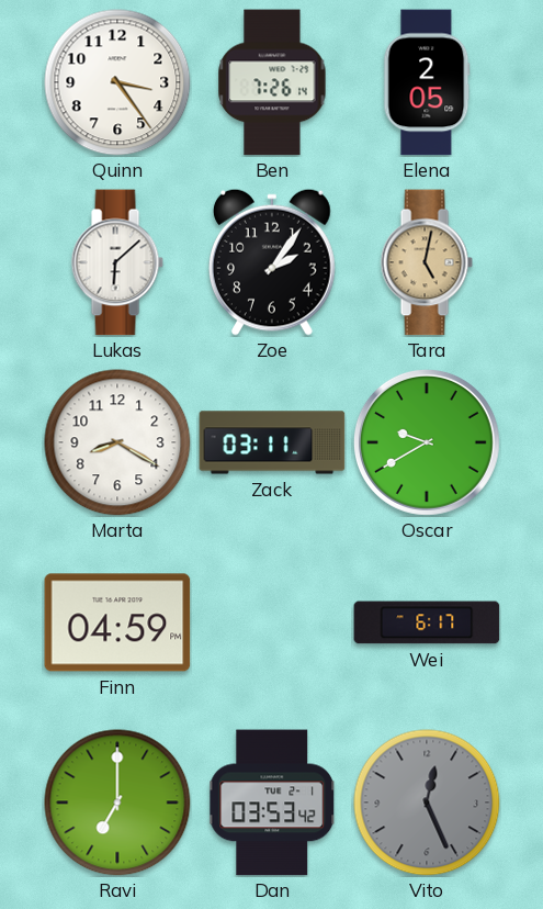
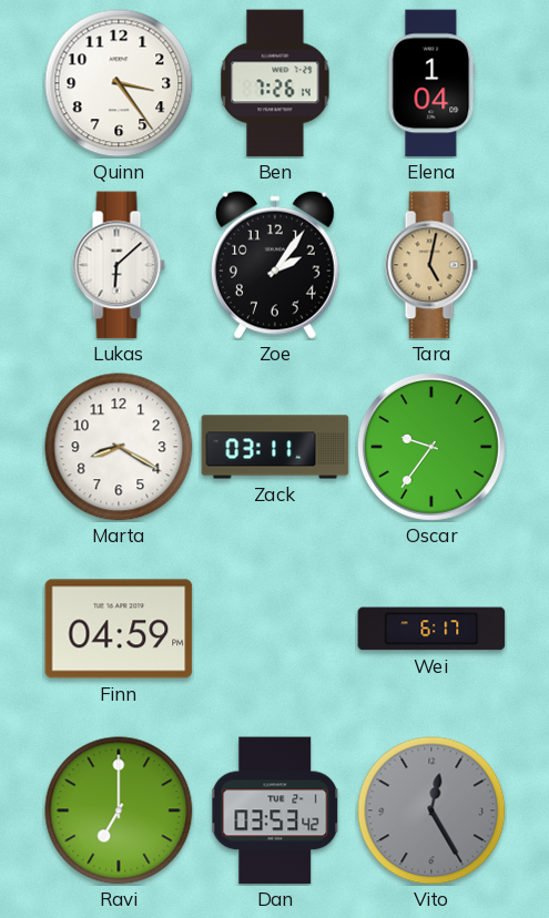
Elena: 2:05 -> 1:04
Oscar: 9:40 -> 9:36
Vito: 12:26 -> 12:25
